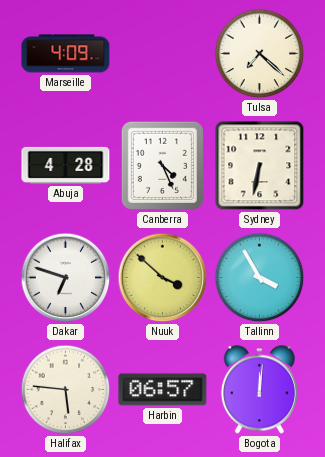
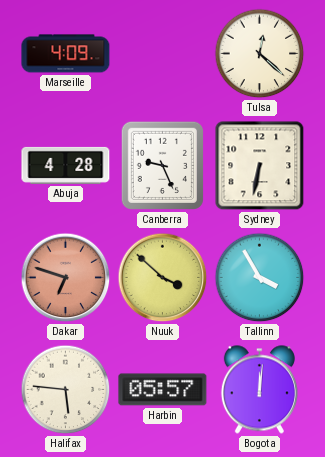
Tulsa: 7:22 -> 12:22
Canberra: 4:26 -> 9:26
Dakar dial: white -> salmon
Harbin: 06:57 -> 05:57
